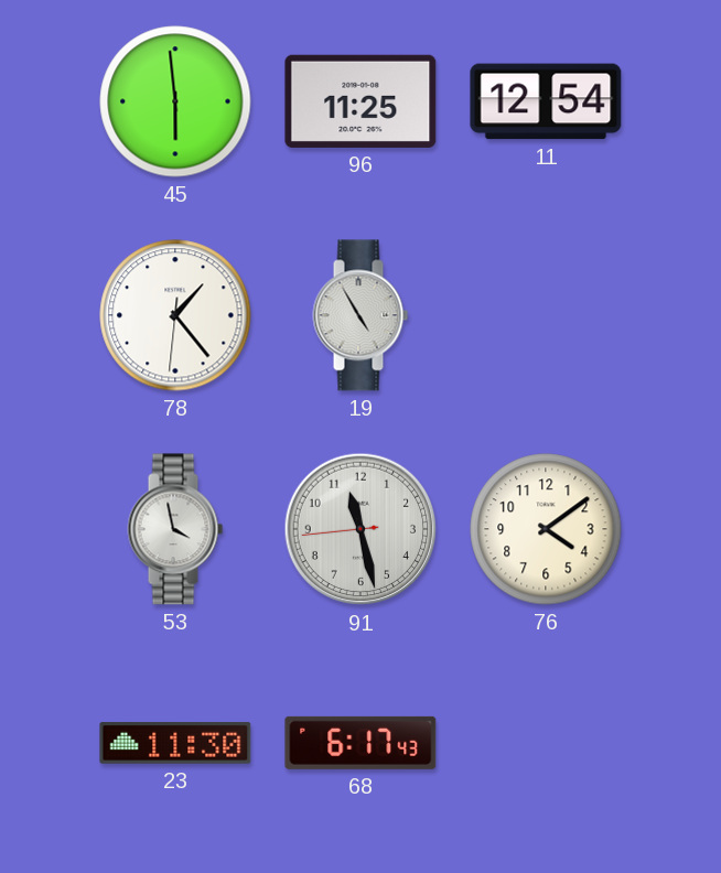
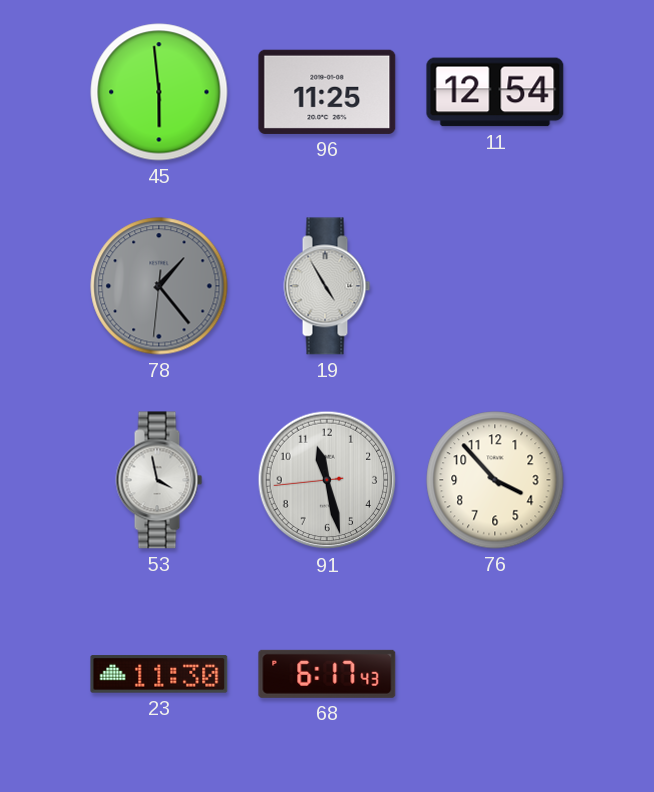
78 dial: white -> grey
76: 4:09 -> 3:53
